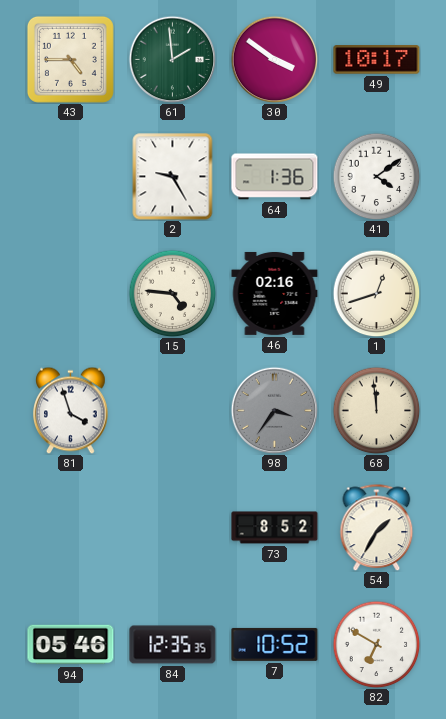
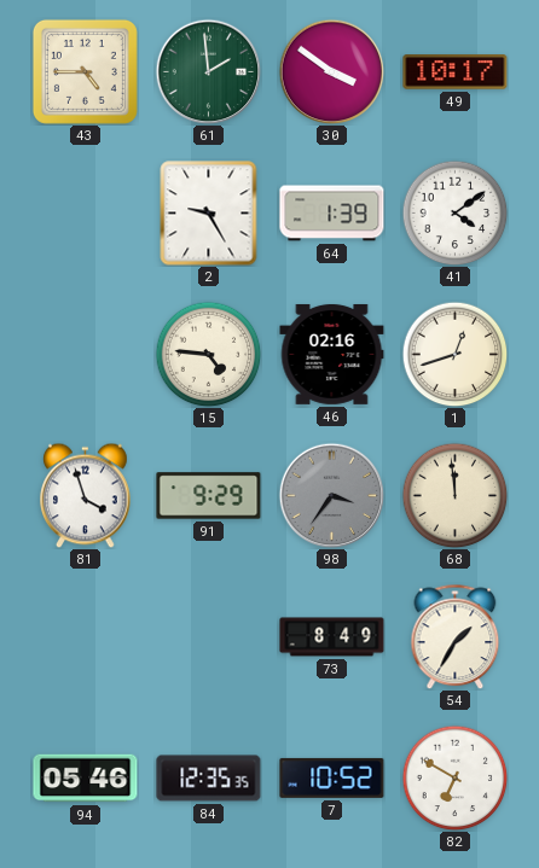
64: 1:36 -> 1:39
91: none -> 9:29
73: 8:52 -> 8:49
